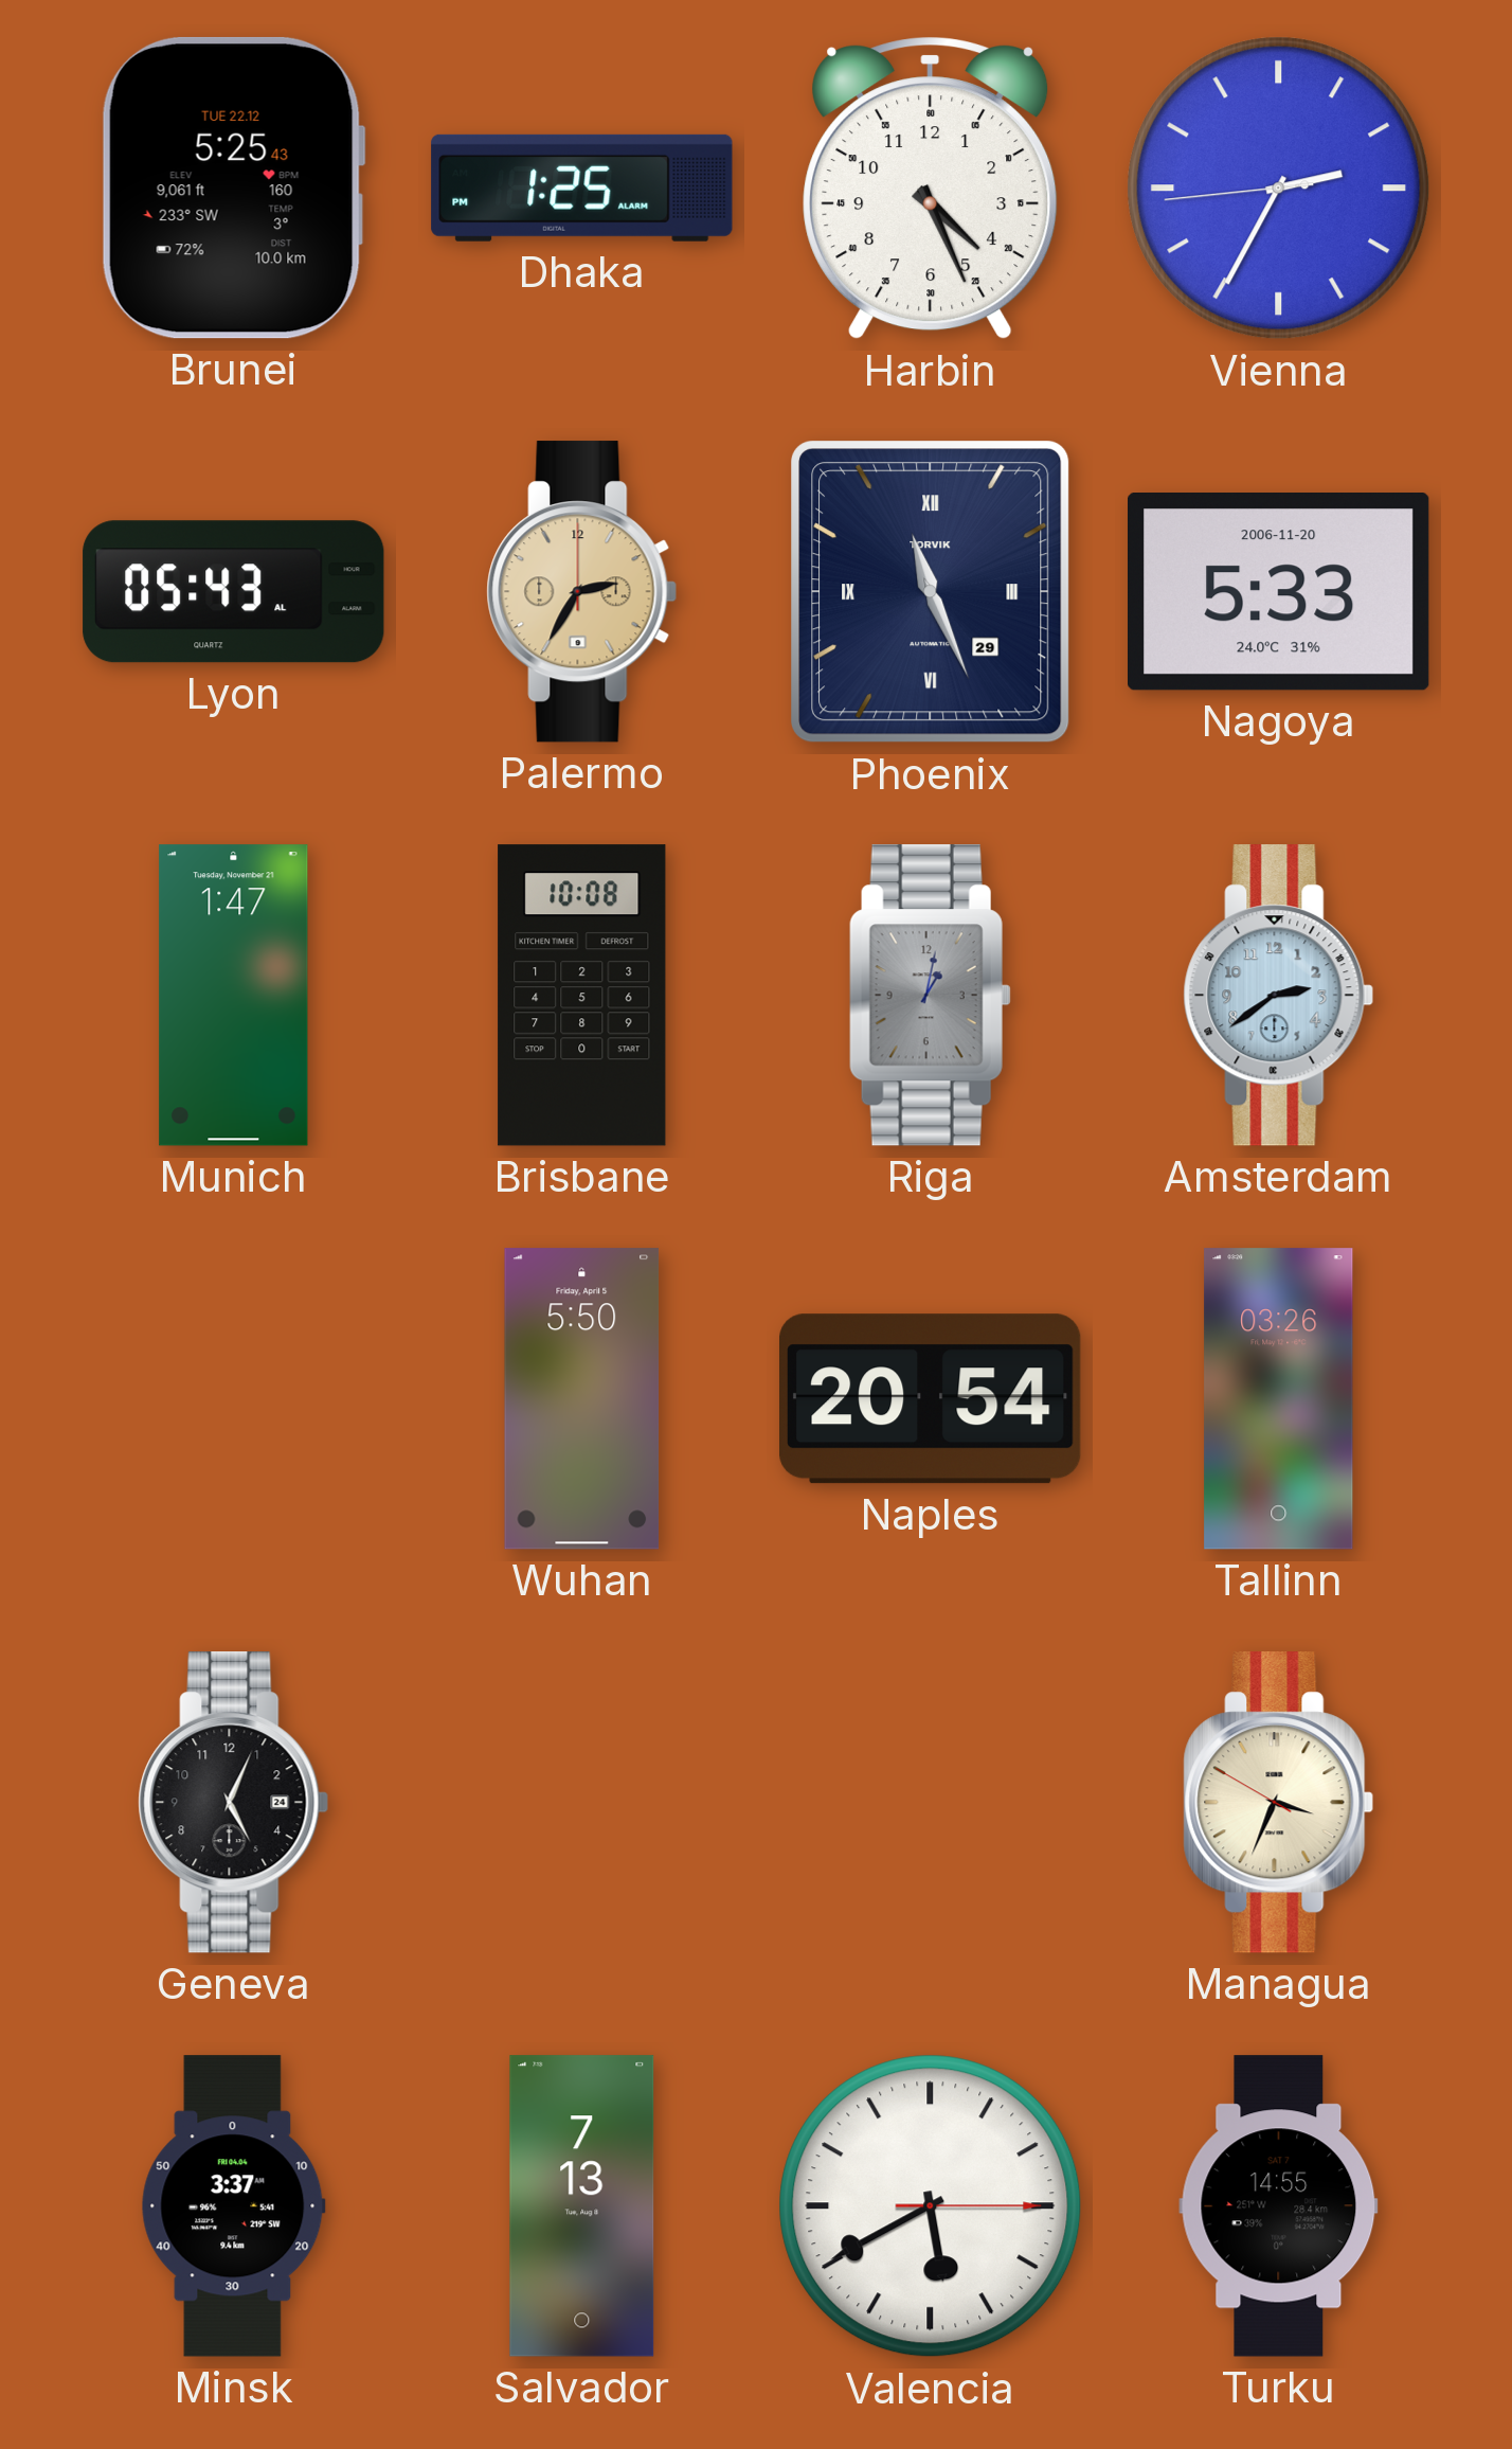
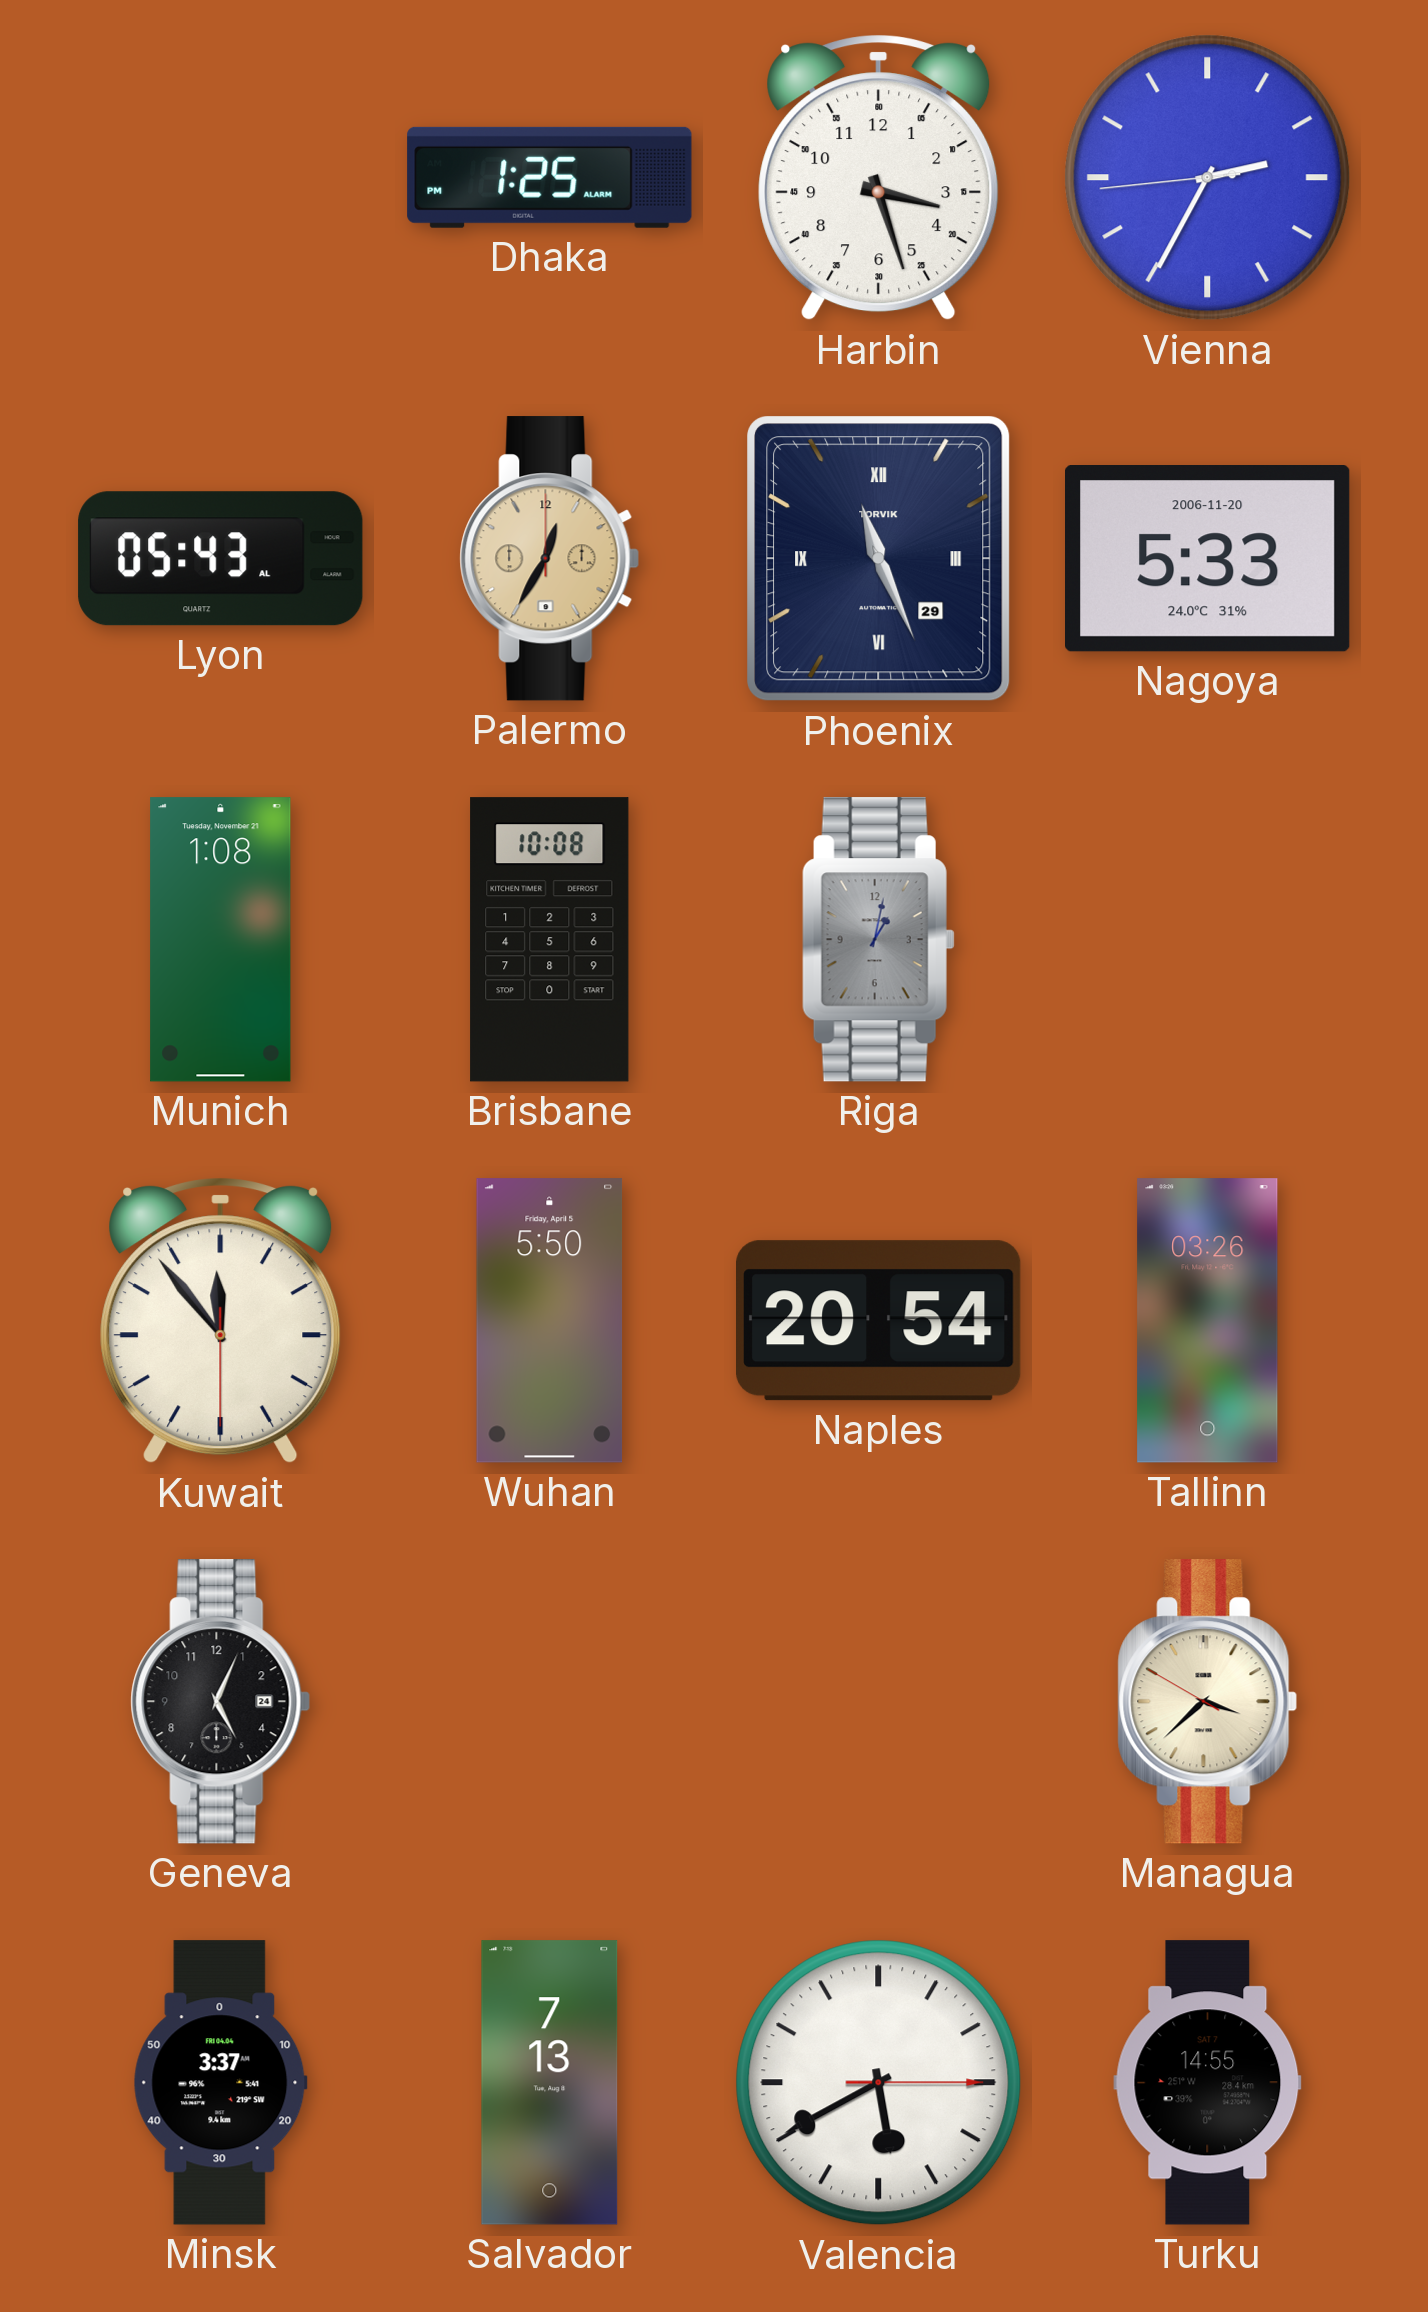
Brunei: 5:25 -> none
Harbin: 4:26 -> 3:27
Palermo: 2:35 -> 12:35
Munich: 1:47 -> 1:08
Amsterdam: 2:39 -> none
Kuwait: none -> 11:53
Managua: 3:33 -> 3:37
